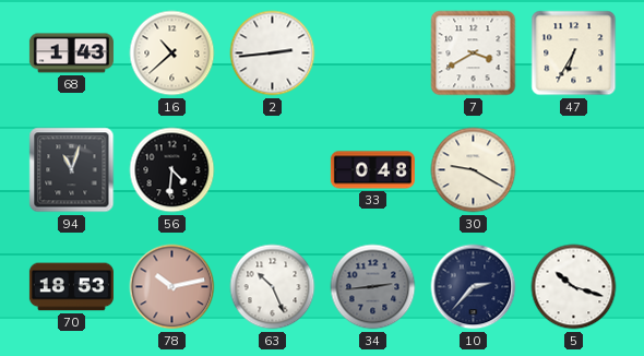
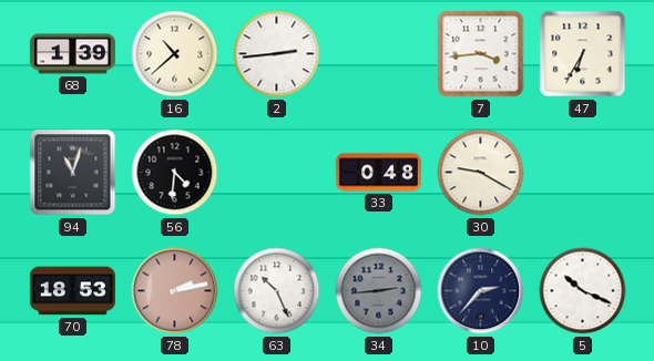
68: 1:43 -> 1:39
7: 3:40 -> 3:44
78: 10:13 -> 2:13
5: 10:18 -> 10:19
